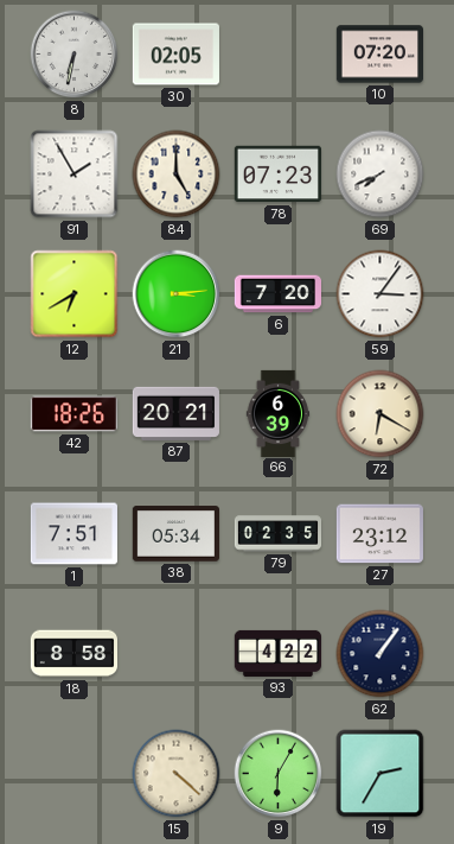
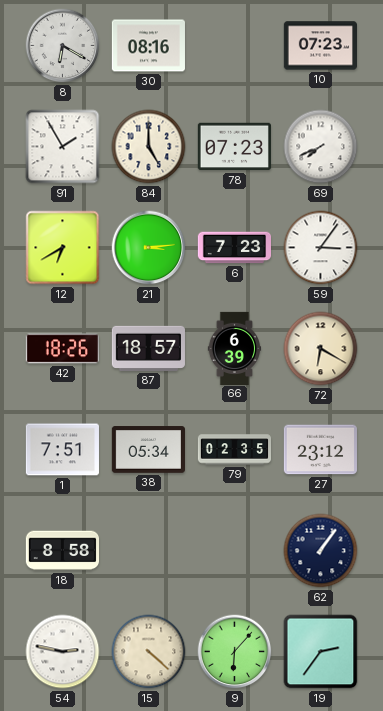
8: 6:32 -> 6:20
30: 02:05 -> 08:16
10: 07:20 -> 07:23
6: 7:20 -> 7:23
87: 20:21 -> 18:57
93: 4:22 -> none
54: none -> 2:47
9: 6:05 -> 6:07
19: 2:35 -> 2:36
